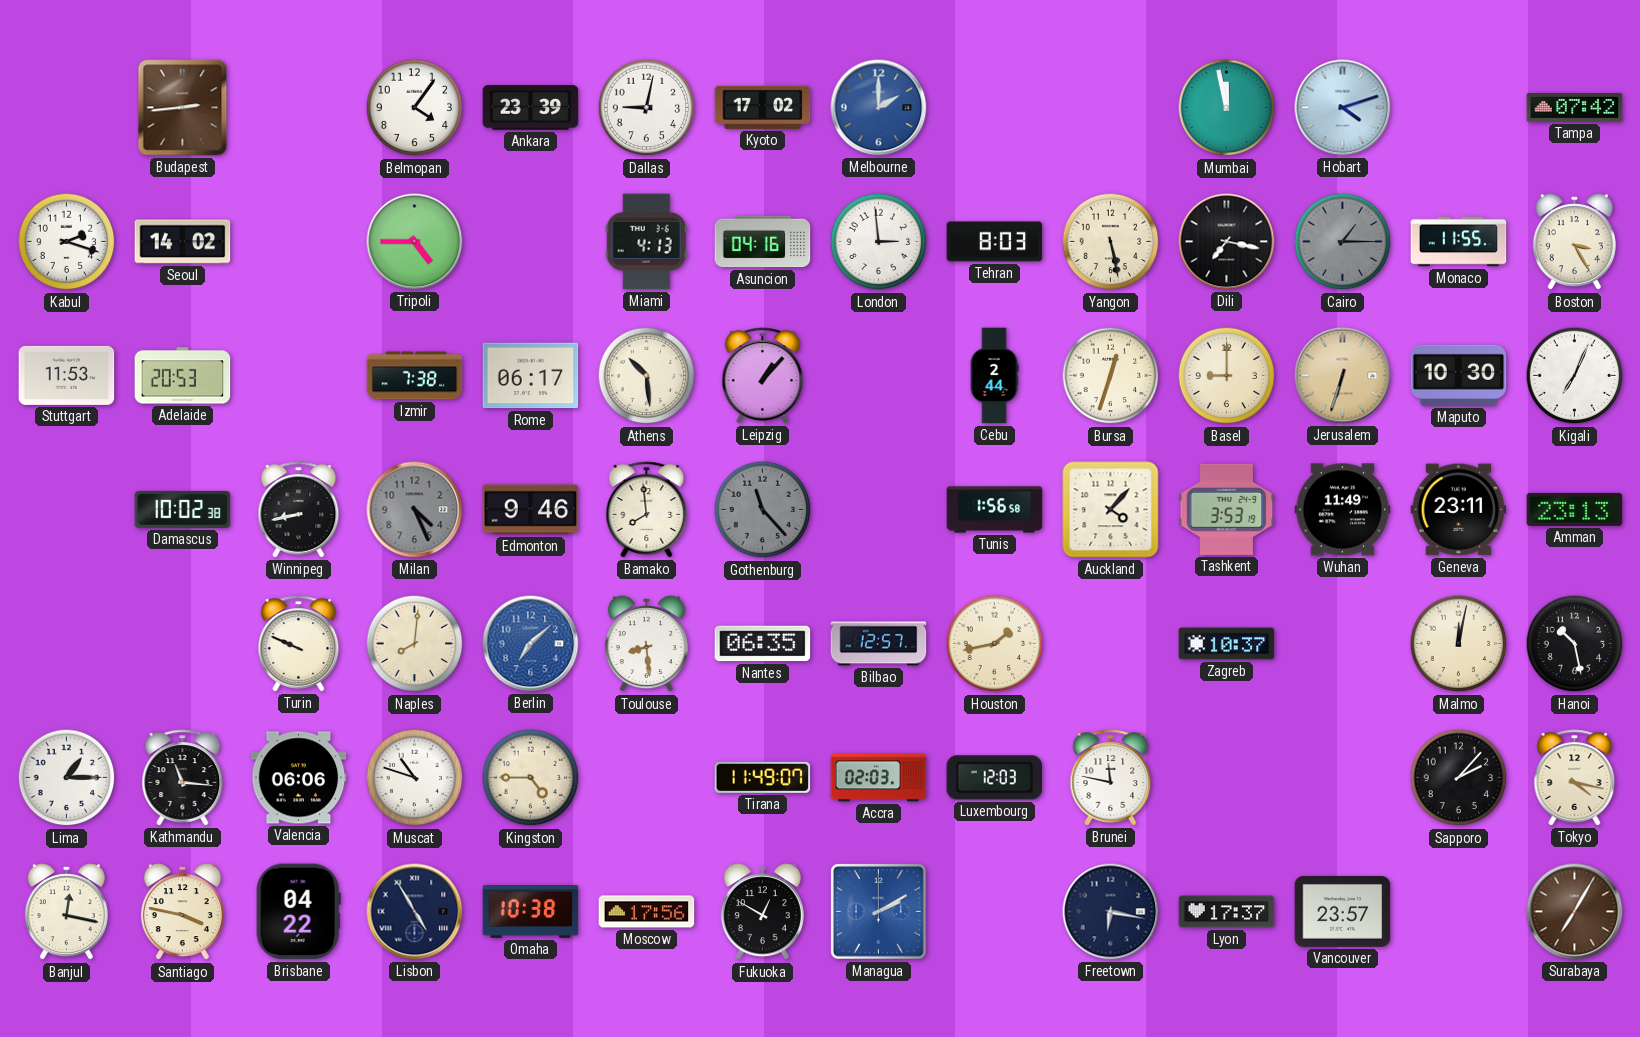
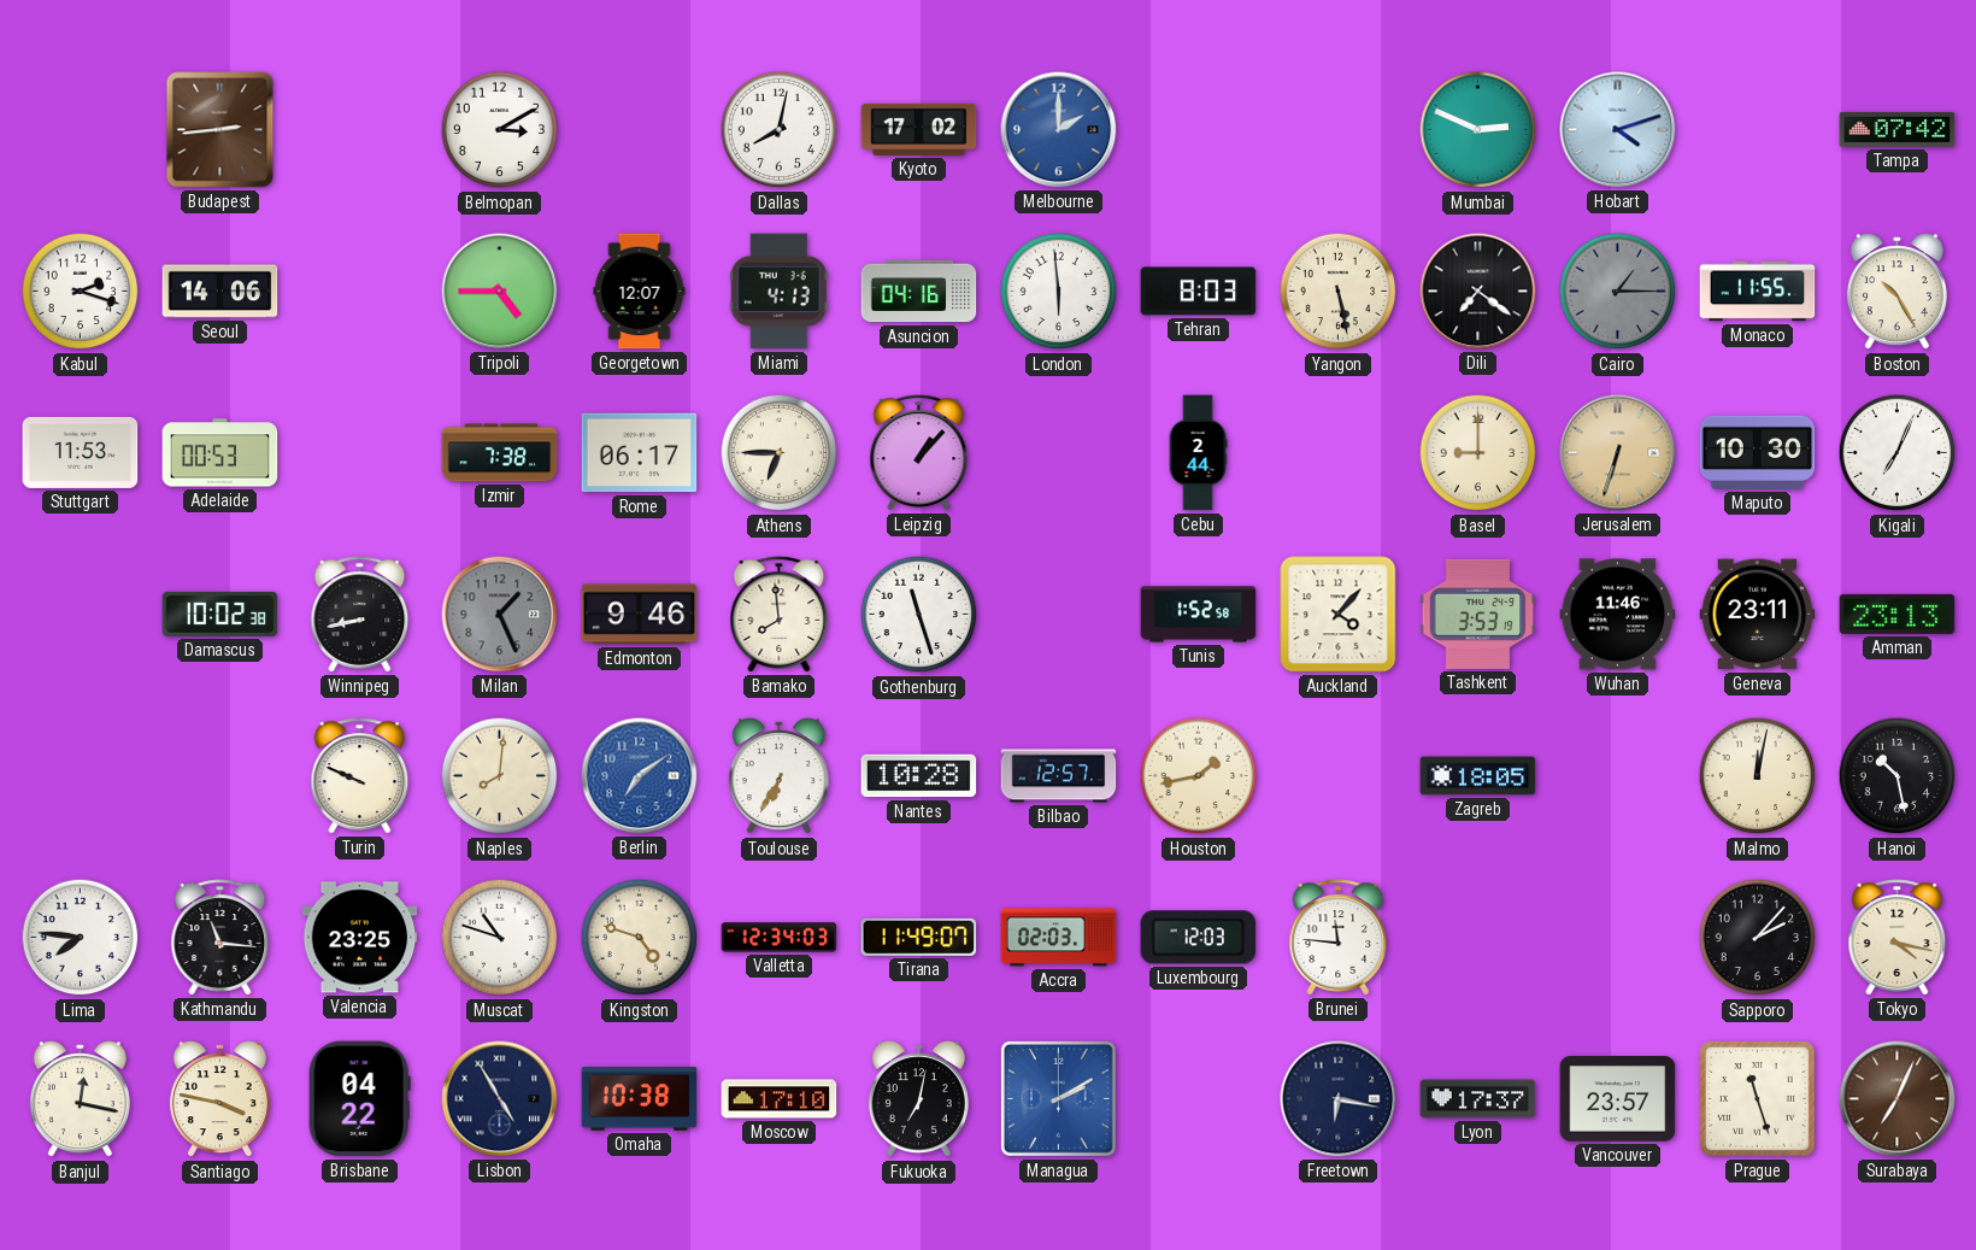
Belmopan: 4:06 -> 3:10
Ankara: 23:39 -> none
Dallas: 9:02 -> 8:02
Mumbai: 11:58 -> 2:49
Seoul: 14:02 -> 14:06
Georgetown: none -> 12:07
London: 2:59 -> 5:59
Dili: 7:17 -> 7:21
Boston: 3:25 -> 10:25
Adelaide: 20:53 -> 00:53
Athens: 10:29 -> 6:45
Bursa: 12:33 -> none
Milan: 4:26 -> 1:26
Gothenburg: 11:23 -> 11:27
Gothenburg dial: grey -> white
Tunis: 1:56 -> 1:52
Wuhan: 11:49 -> 11:46
Berlin: 7:08 -> 7:09
Toulouse: 8:29 -> 6:35
Nantes: 06:35 -> 10:28
Zagreb: 10:37 -> 18:05
Lima: 1:15 -> 7:46
Valencia: 06:06 -> 23:25
Kingston: 4:45 -> 4:48
Valletta: none -> 12:34
Brunei: 11:47 -> 11:46
Moscow: 17:56 -> 17:10
Fukuoka: 12:50 -> 7:02
Prague: none -> 11:27
Surabaya: 7:05 -> 7:04
